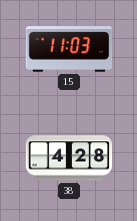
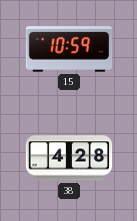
15: 11:03 -> 10:59
